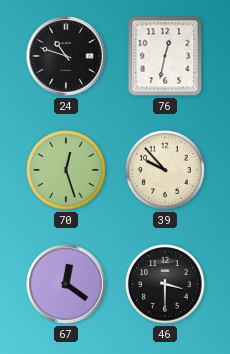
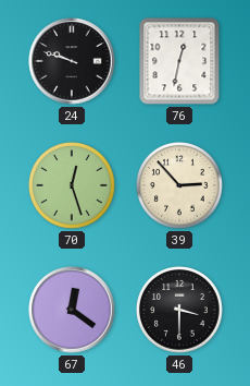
24: 10:48 -> 9:48
39: 9:53 -> 2:53
